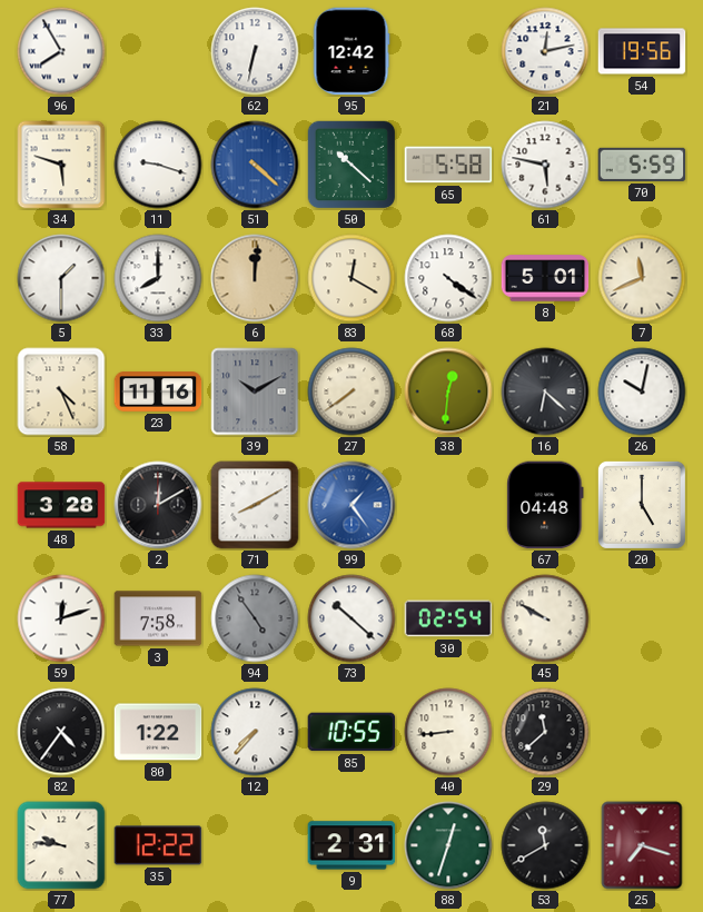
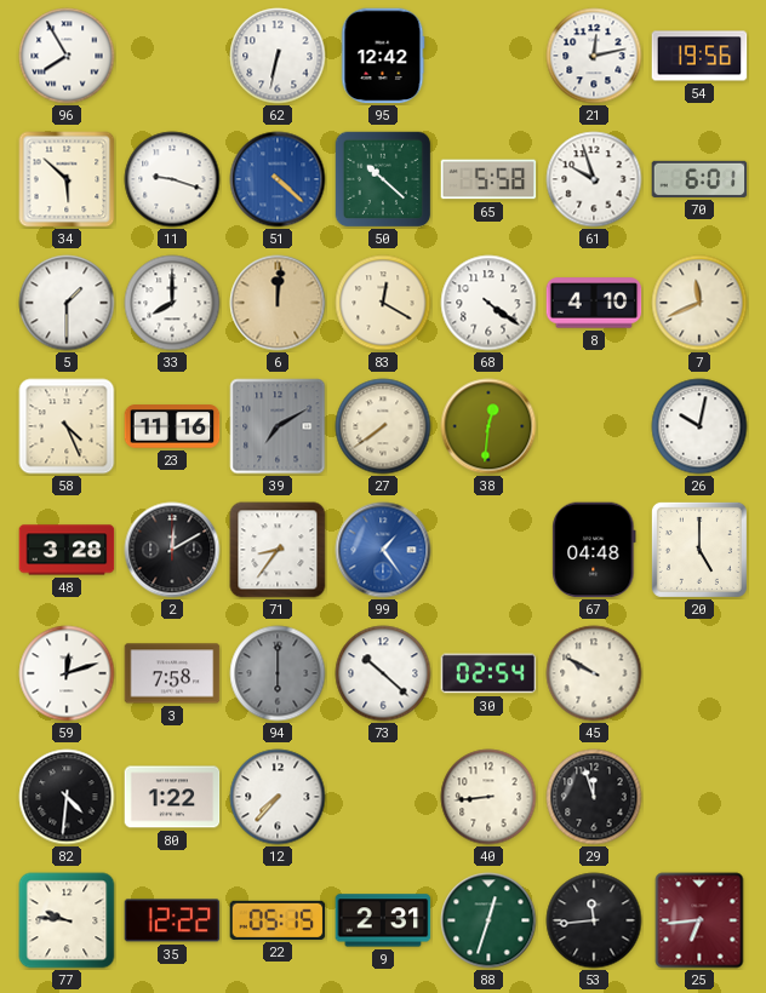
34: 5:48 -> 5:52
61: 5:47 -> 9:57
70: 5:59 -> 6:01
8: 5:01 -> 4:10
39: 10:10 -> 7:10
16: 6:22 -> none
71: 8:10 -> 8:36
94: 4:54 -> 6:00
82: 4:36 -> 4:31
85: 10:55 -> none
29: 11:38 -> 11:57
22: none -> 05:15
53: 11:40 -> 11:44
25: 7:18 -> 6:44
